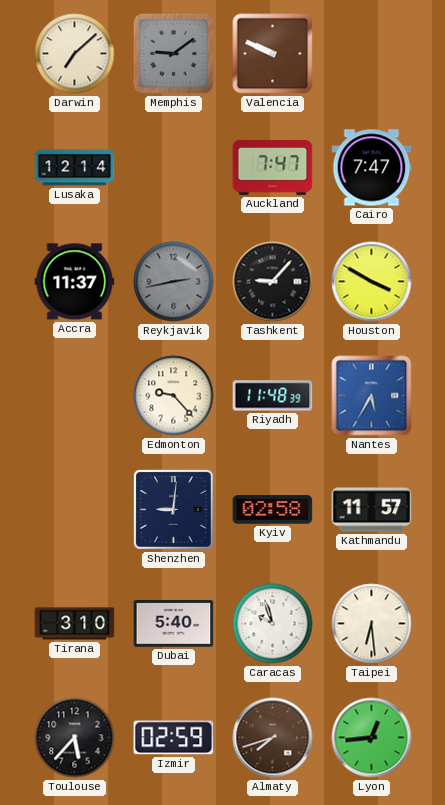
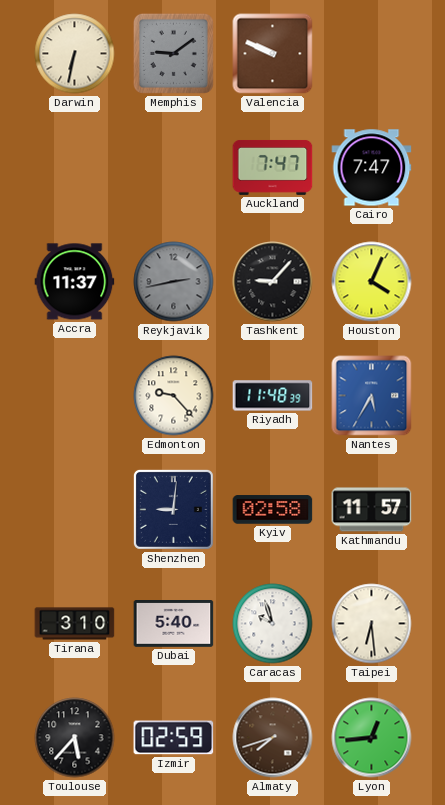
Darwin: 7:08 -> 6:32
Lusaka: 12:14 -> none
Houston: 3:50 -> 4:04
